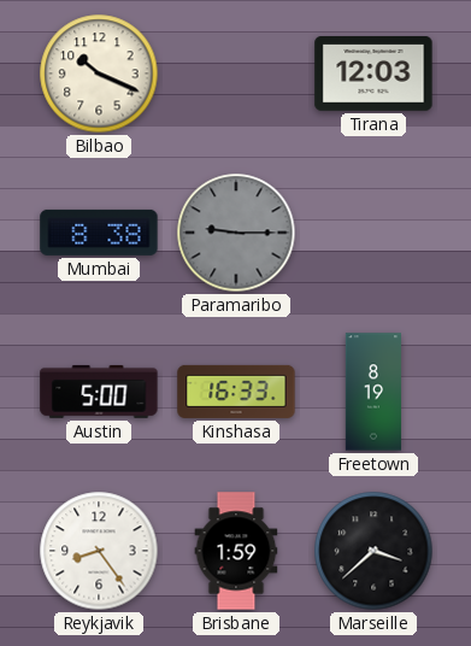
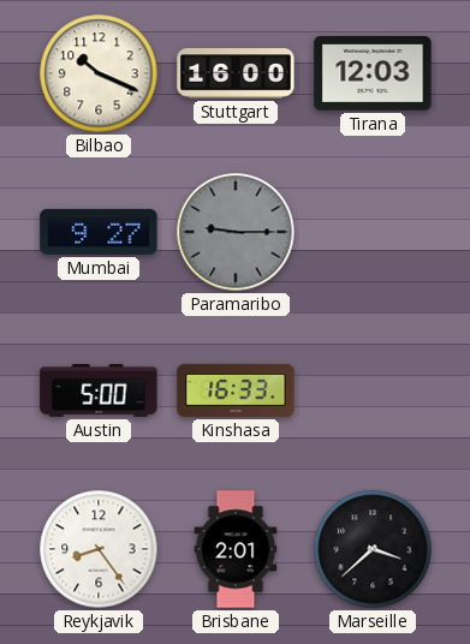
Stuttgart: none -> 16:00
Mumbai: 8:38 -> 9:27
Freetown: 8:19 -> none
Brisbane: 1:59 -> 2:01
